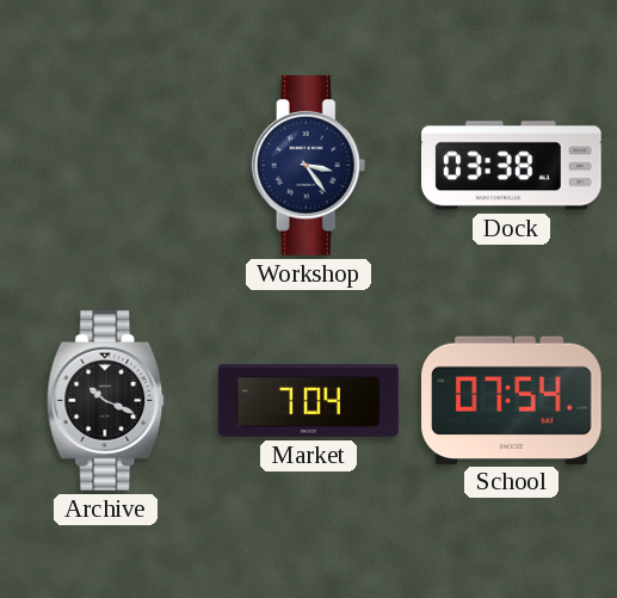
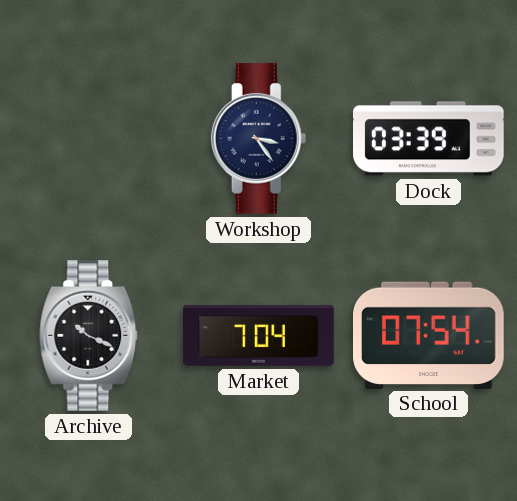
Dock: 03:38 -> 03:39
